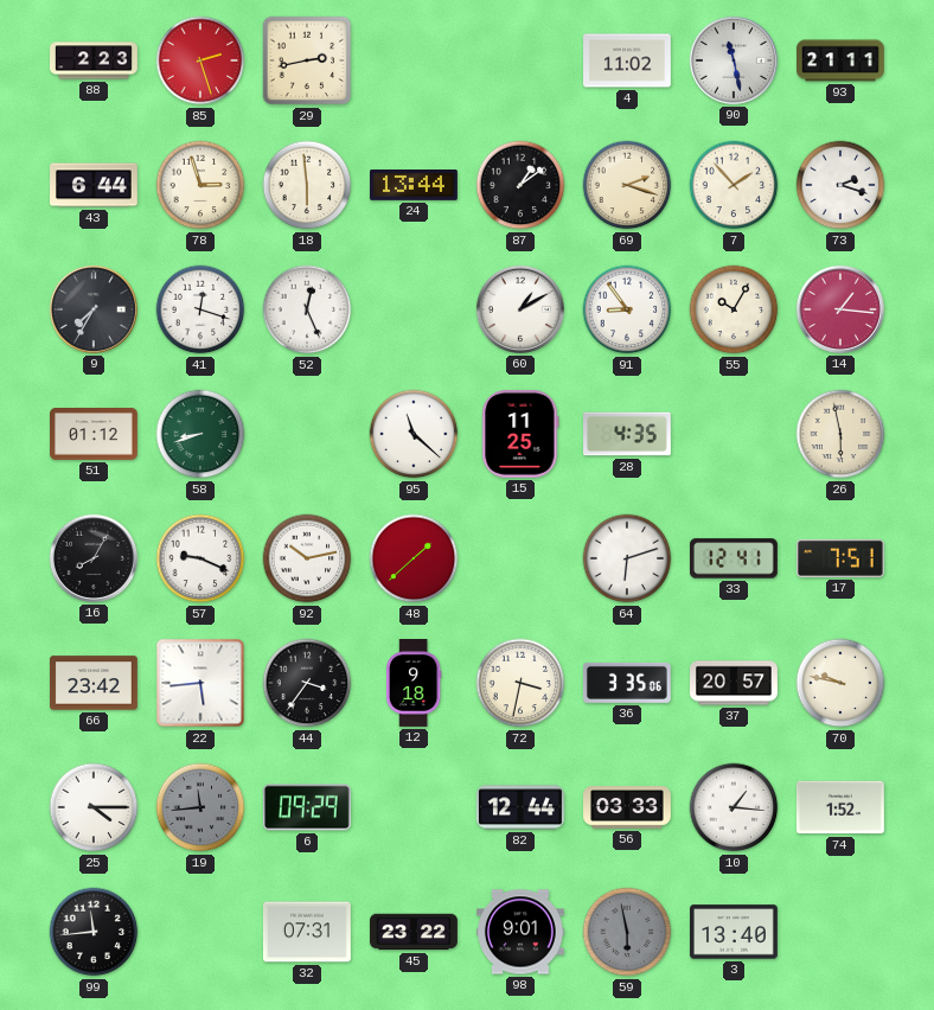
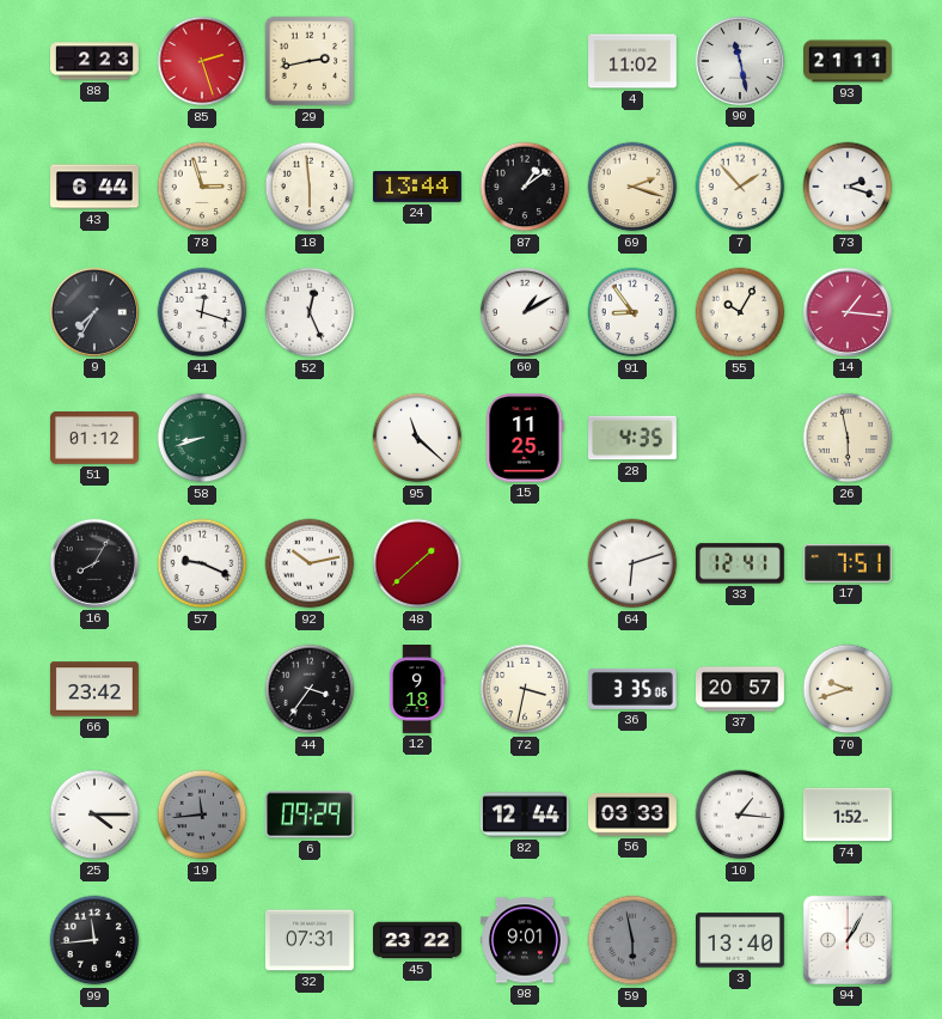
22: 5:44 -> none
70: 9:47 -> 9:42
94: none -> 1:05
